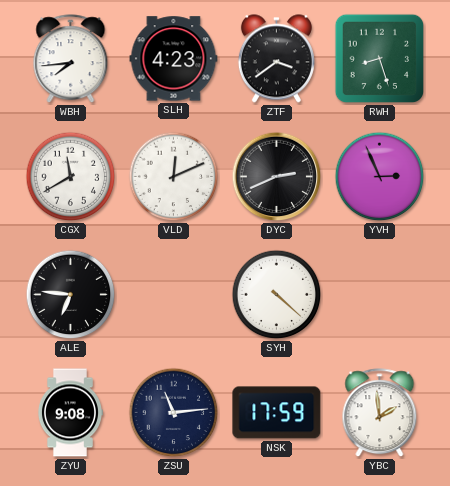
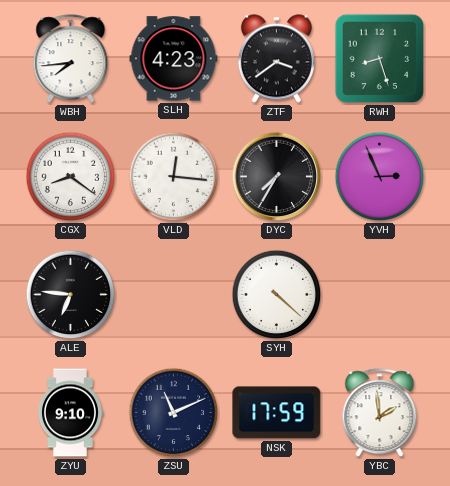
CGX: 11:40 -> 8:21
VLD: 12:11 -> 12:16
DYC: 2:41 -> 7:35
ZYU: 9:08 -> 9:10
ZSU: 11:14 -> 11:11
